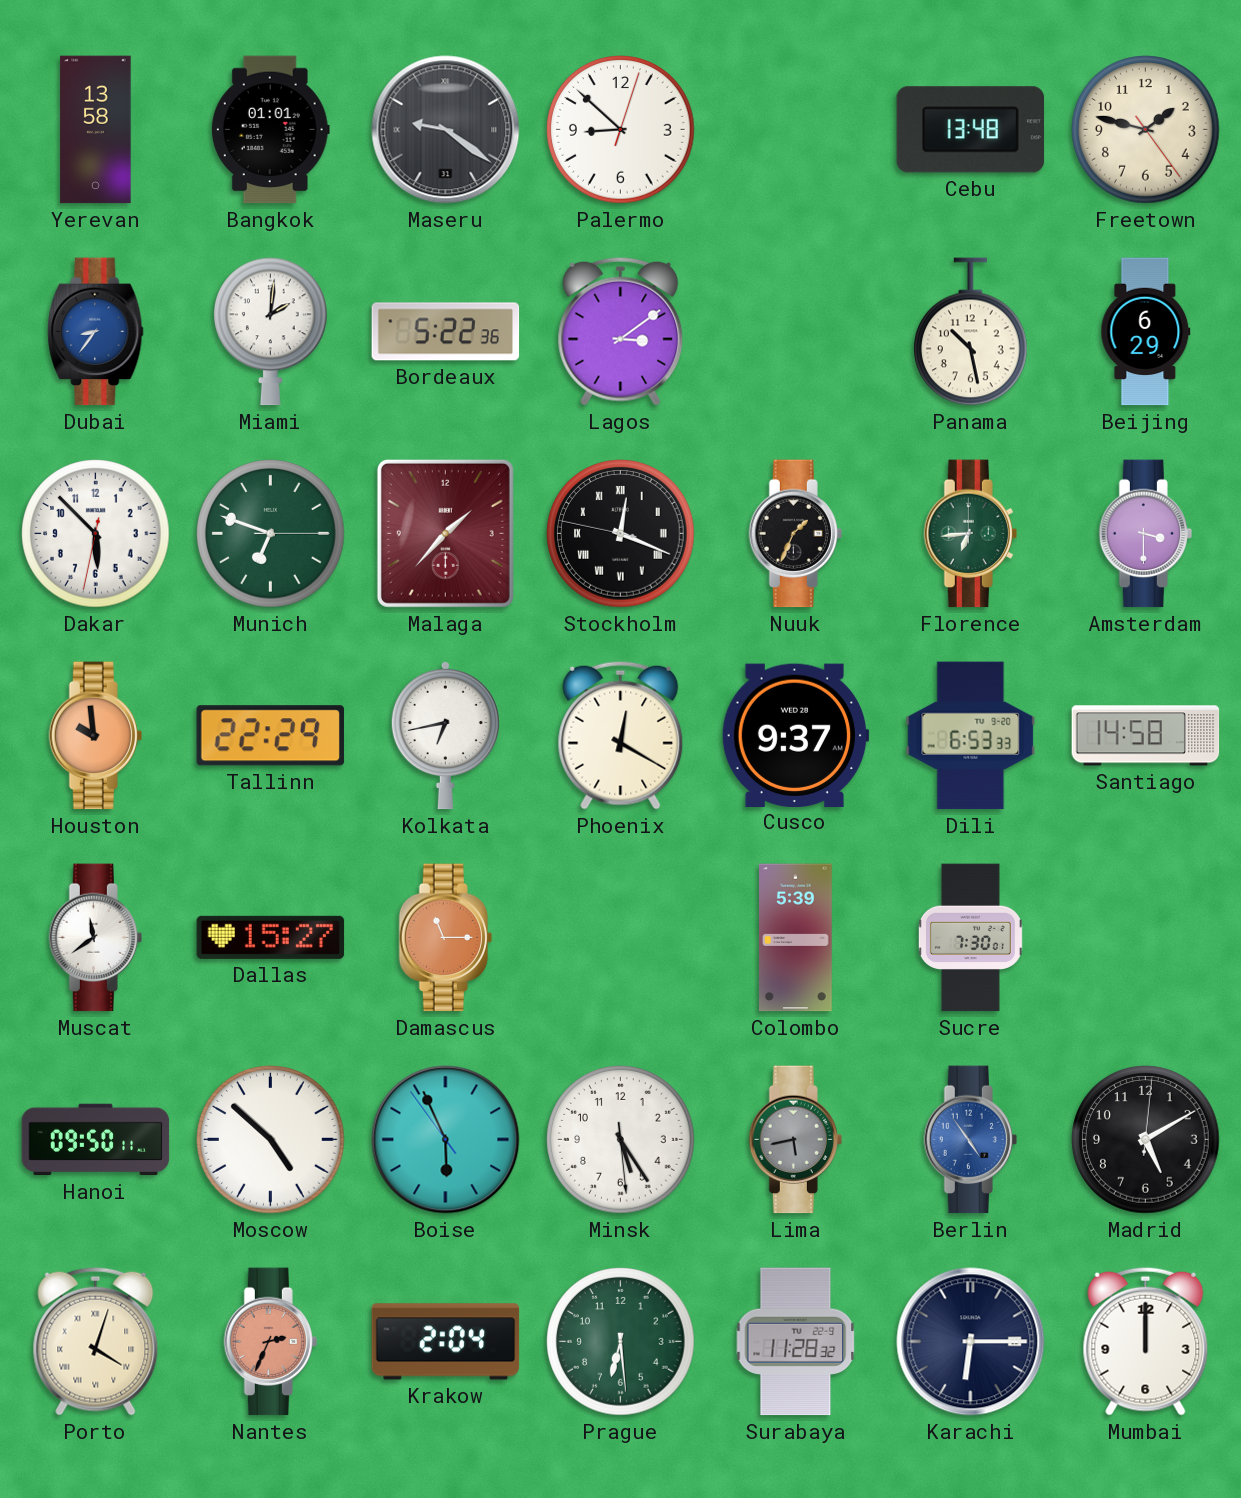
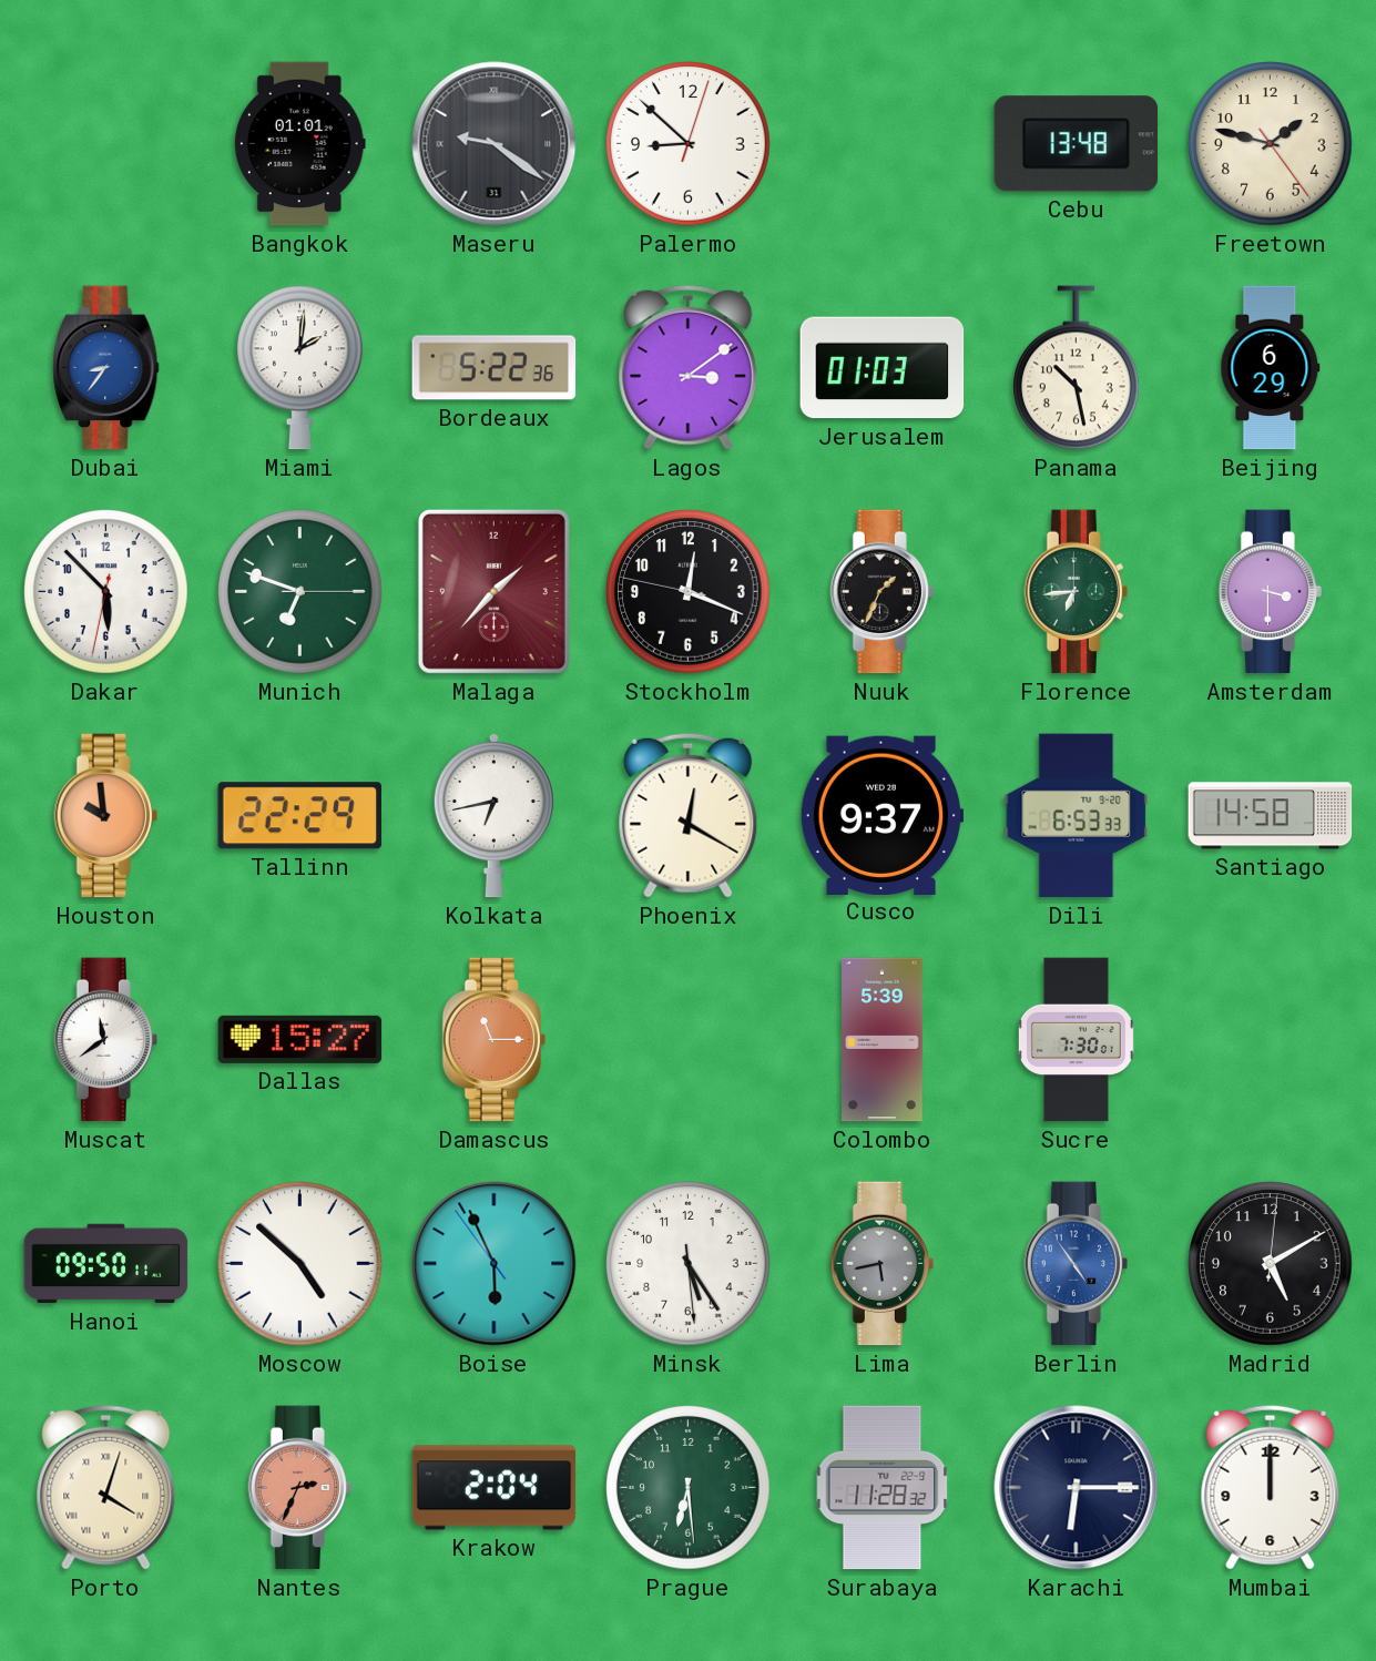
Yerevan: 13:58 -> none
Jerusalem: none -> 01:03
Stockholm numerals: Roman -> Arabic
